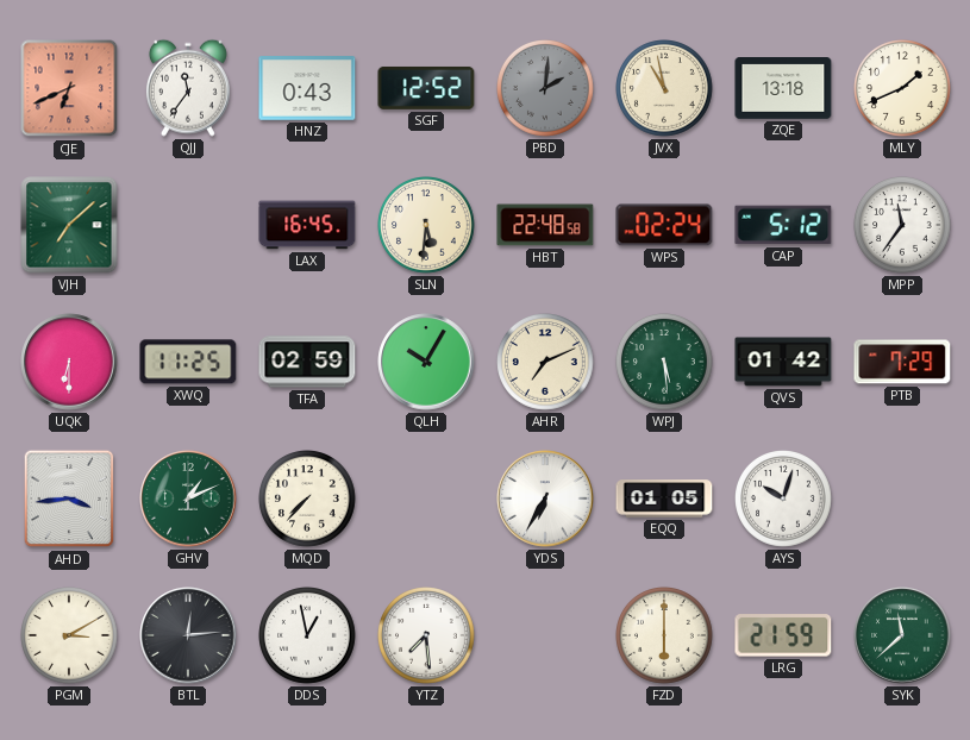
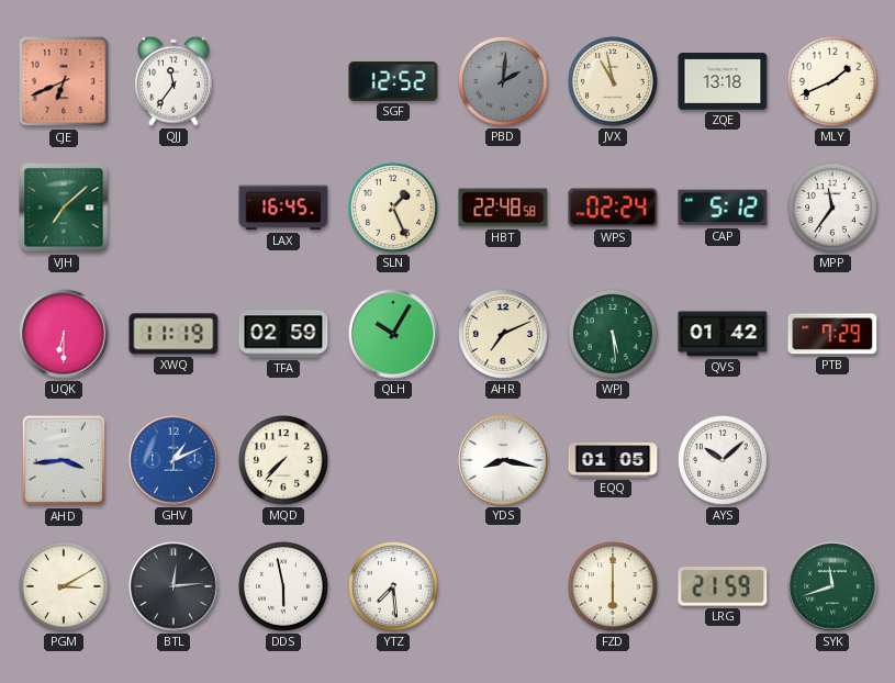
HNZ: 0:43 -> none
SLN: 5:31 -> 1:26
XWQ: 11:25 -> 11:19
GHV dial: green -> blue
YDS: 6:35 -> 8:17
AYS: 10:03 -> 10:08
DDS: 12:58 -> 5:58
SYK: 11:38 -> 11:42
